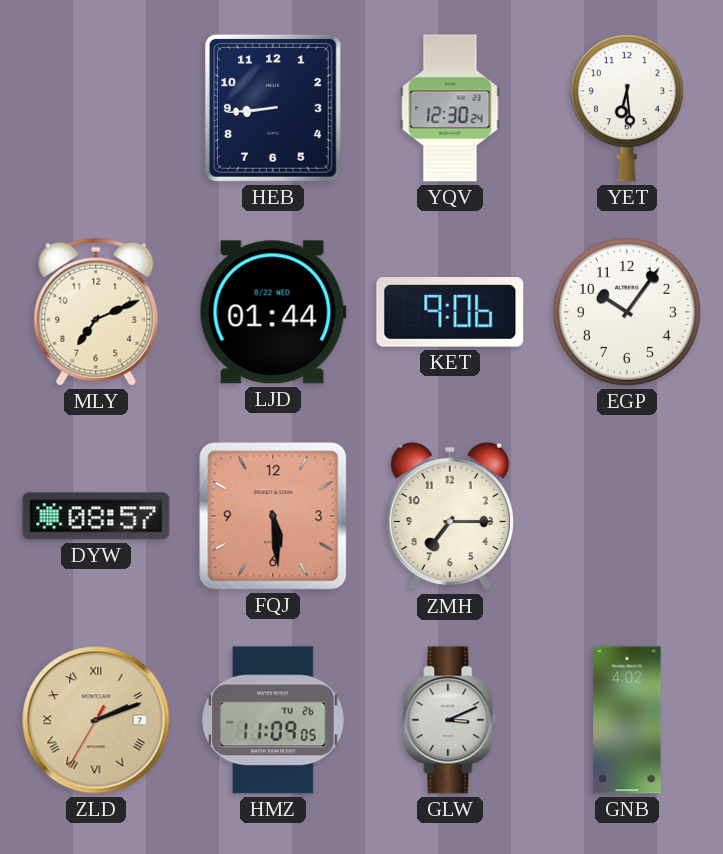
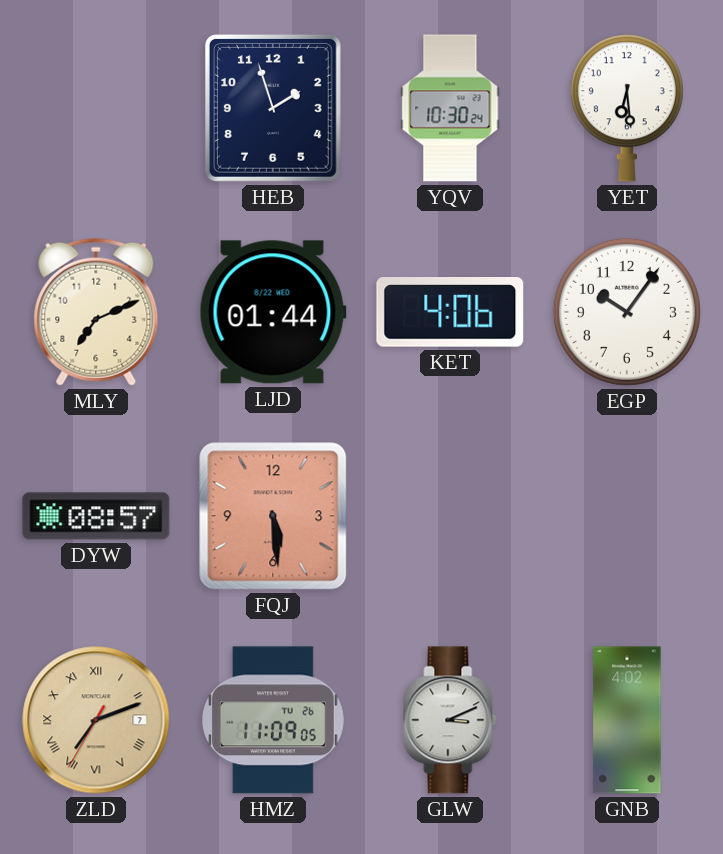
HEB: 8:44 -> 1:57
YQV: 12:30 -> 10:30
KET: 9:06 -> 4:06
ZMH: 7:15 -> none
ZLD: 2:11 -> 7:11
